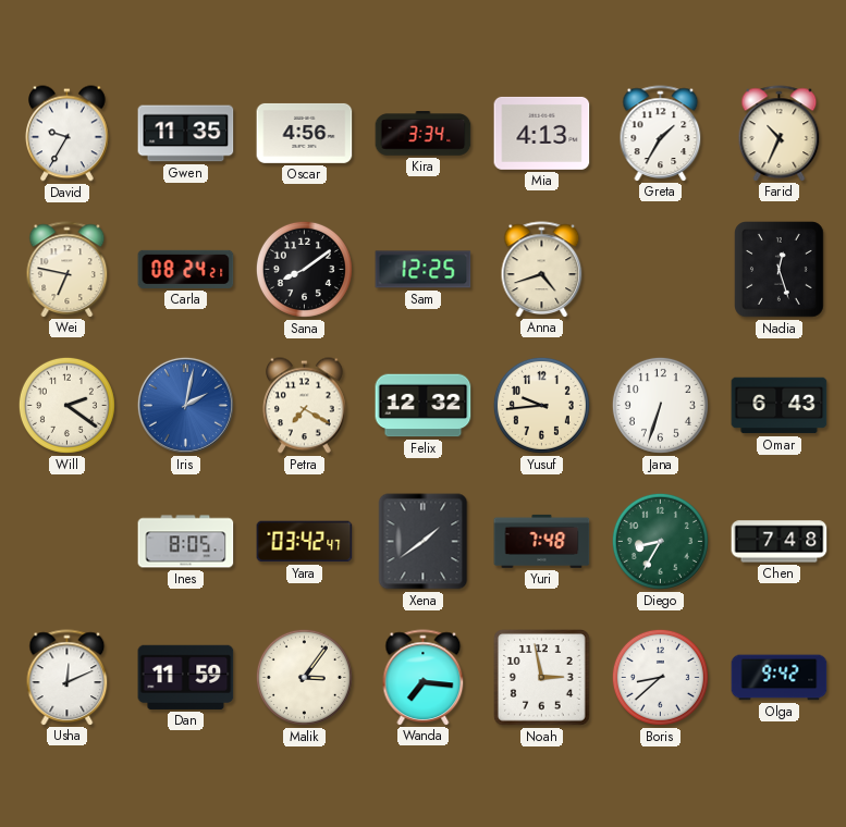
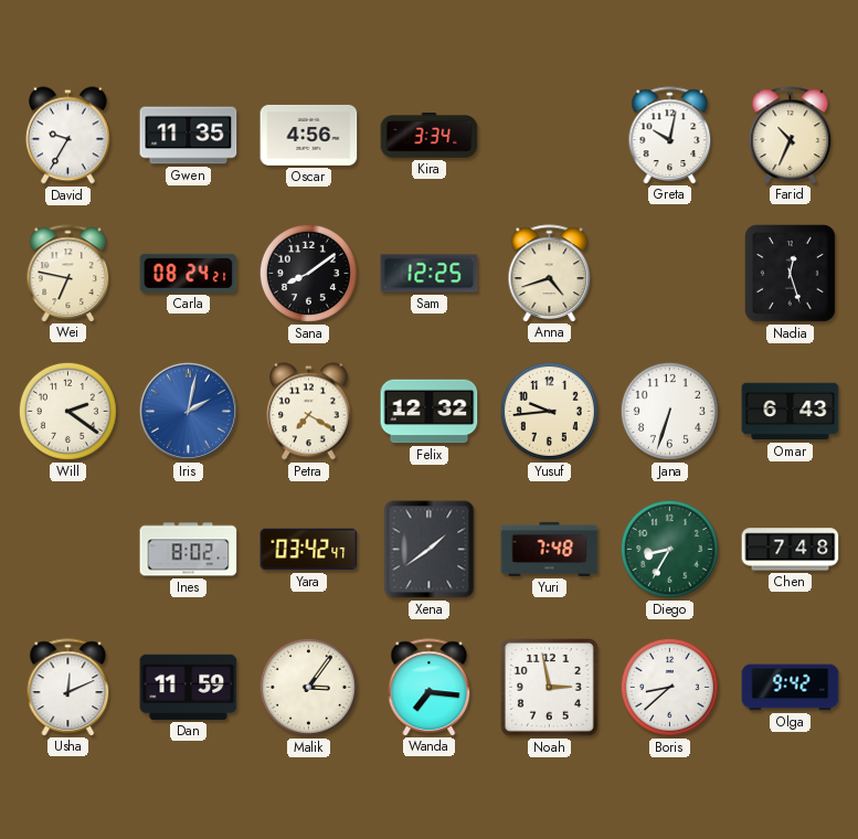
Mia: 4:13 -> none
Greta: 1:35 -> 10:02
Ines: 8:05 -> 8:02
